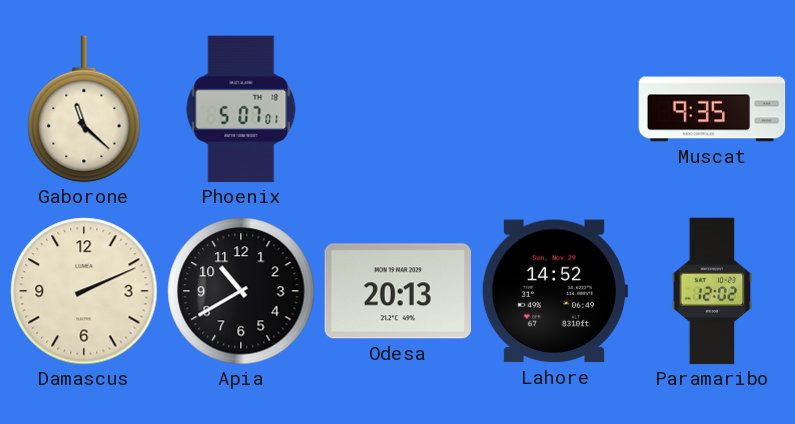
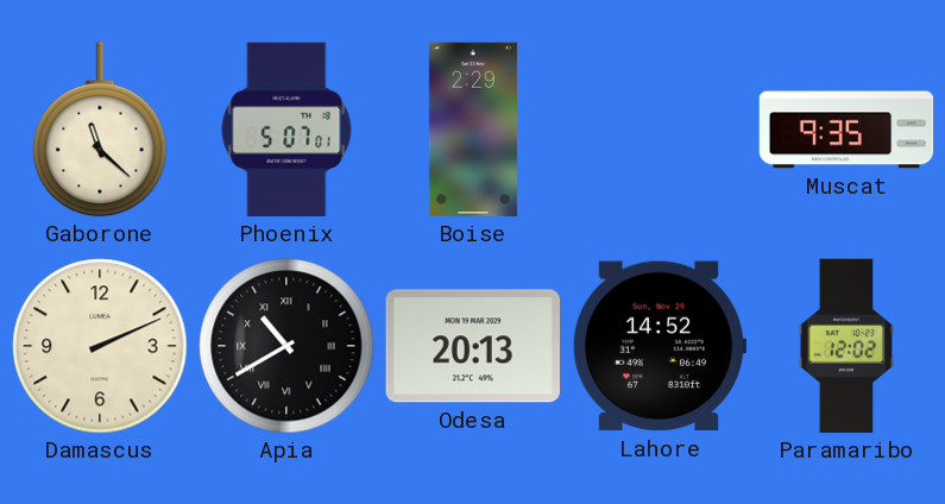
Boise: none -> 2:29
Apia numerals: Arabic -> Roman
